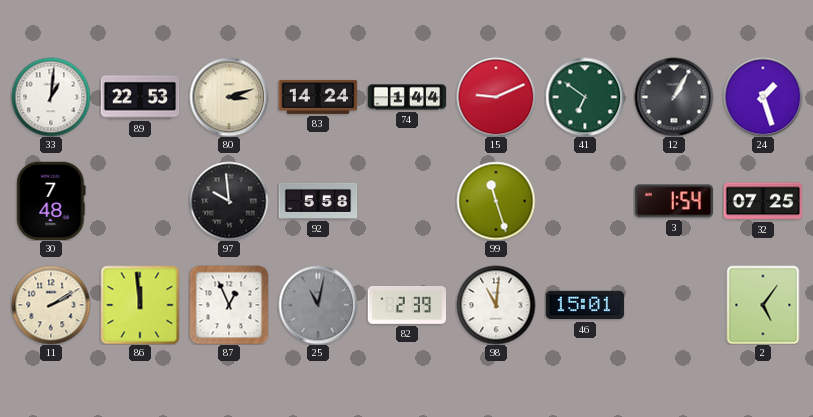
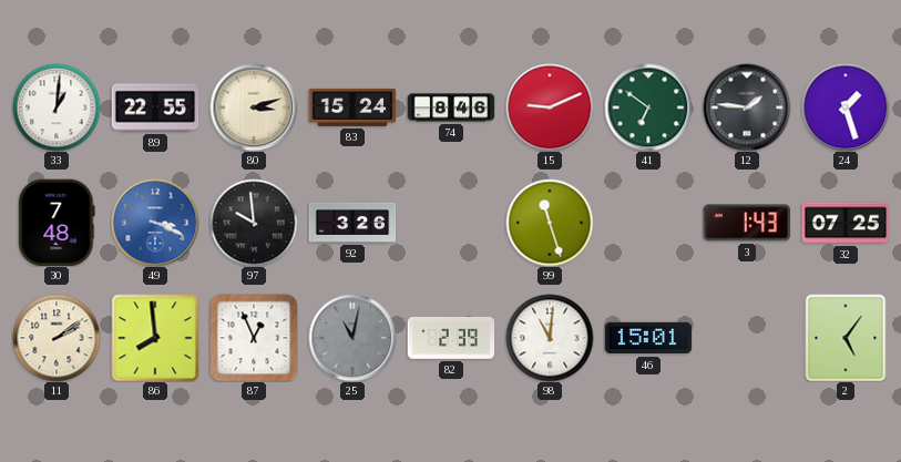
89: 22:53 -> 22:55
83: 14:24 -> 15:24
74: 1:44 -> 8:46
12: 1:05 -> 1:46
49: none -> 3:19
92: 5:58 -> 3:26
3: 1:54 -> 1:43
11: 2:10 -> 2:09
86: 11:59 -> 7:59
